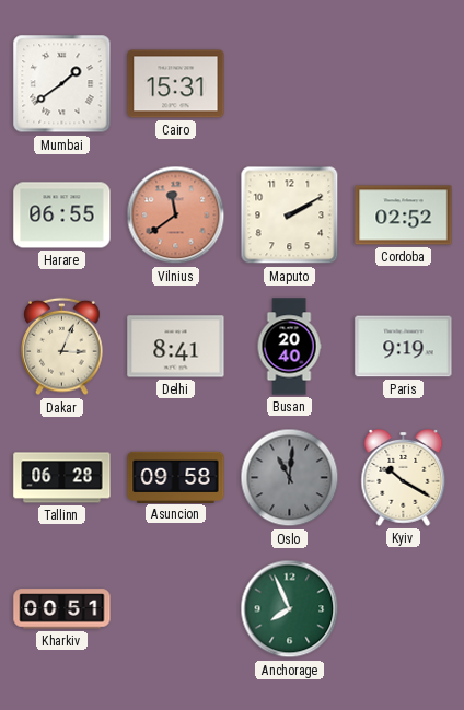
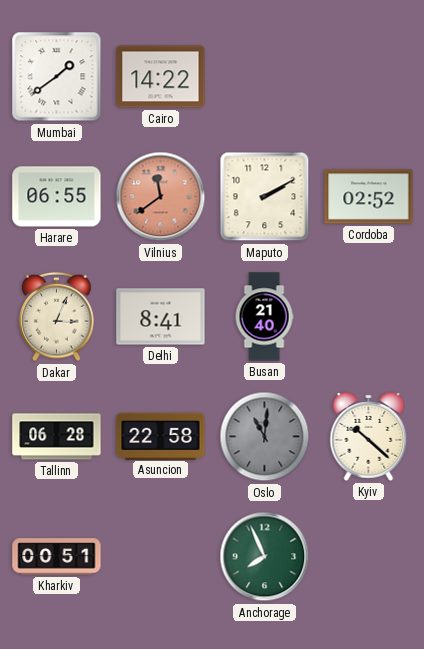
Cairo: 15:31 -> 14:22
Busan: 20:40 -> 21:40
Paris: 9:19 -> none
Asuncion: 09:58 -> 22:58
Kyiv: 10:20 -> 10:22
